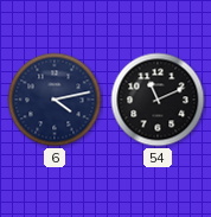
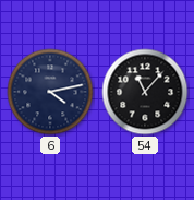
54: 11:11 -> 11:07
